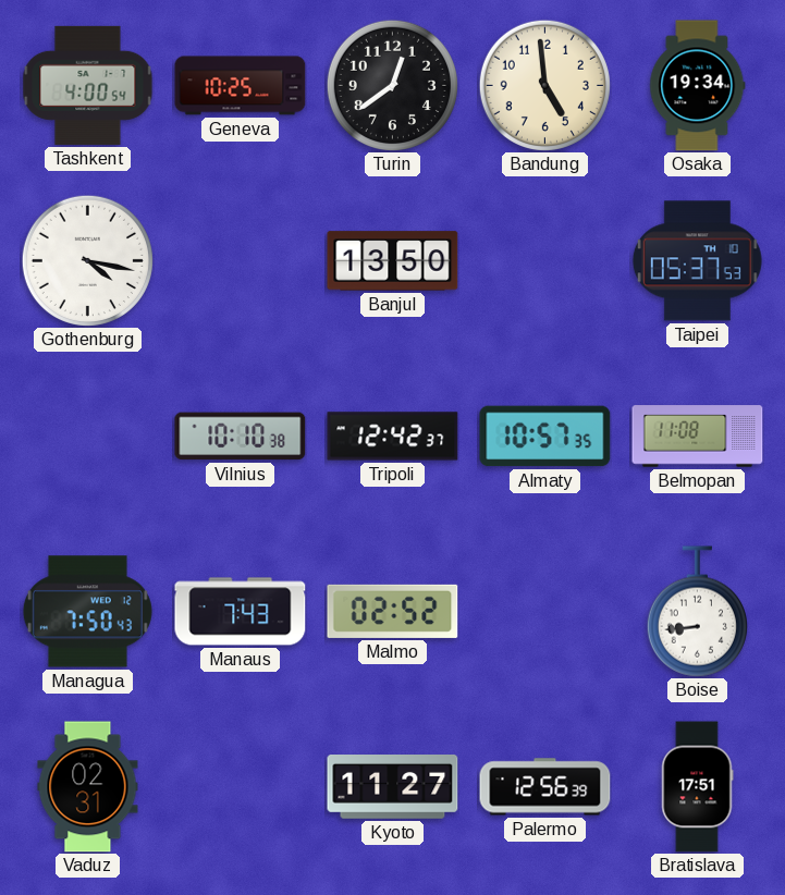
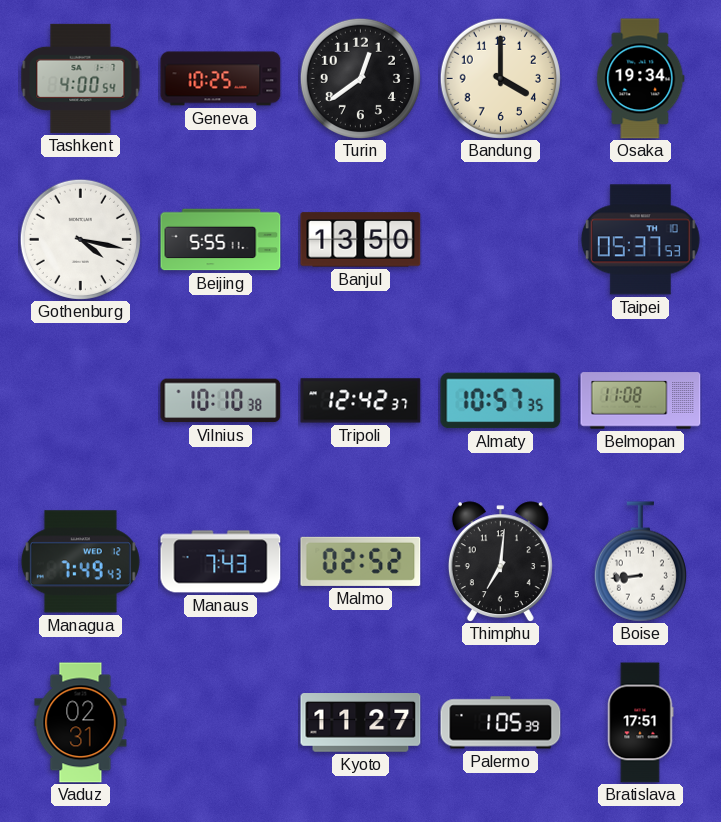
Bandung: 4:59 -> 4:00
Beijing: none -> 5:55
Managua: 7:50 -> 7:49
Thimphu: none -> 7:01
Palermo: 12:56 -> 1:05
